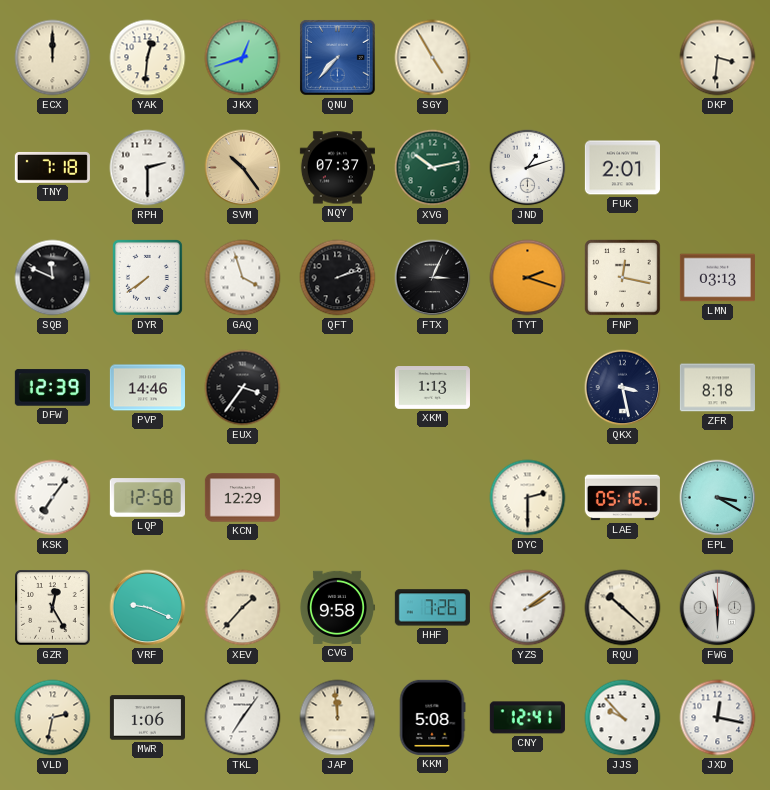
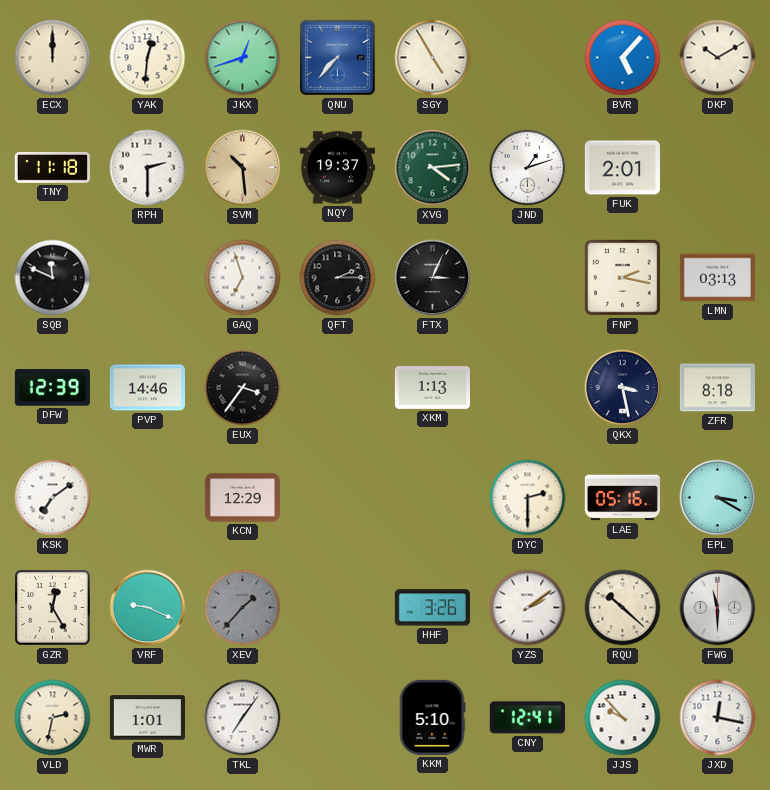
BVR: none -> 5:07
DKP: 3:31 -> 10:10
TNY: 7:18 -> 11:18
SVM: 10:24 -> 10:29
NQY: 07:37 -> 19:37
XVG: 10:13 -> 4:14
DYR: 7:39 -> none
GAQ: 3:57 -> 6:57
QFT: 2:12 -> 2:15
TYT: 2:18 -> none
FNP: 12:17 -> 2:17
KSK: 7:06 -> 7:09
LQP: 12:58 -> none
XEV dial: cream -> grey
CVG: 9:58 -> none
HHF: 7:26 -> 3:26
MWR: 1:06 -> 1:01
JAP: 11:59 -> none
KKM: 5:08 -> 5:10
